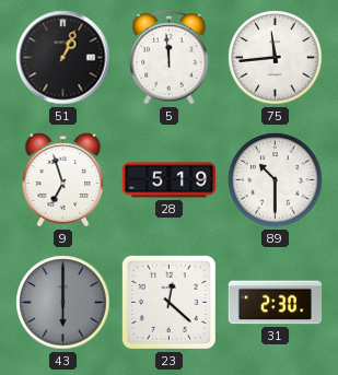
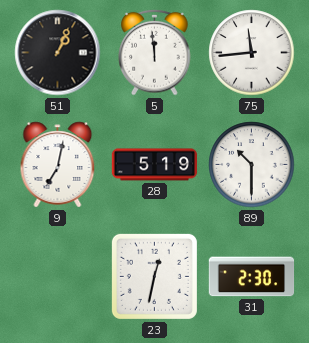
9: 6:57 -> 7:02
43: 6:00 -> none
23: 12:22 -> 12:32
